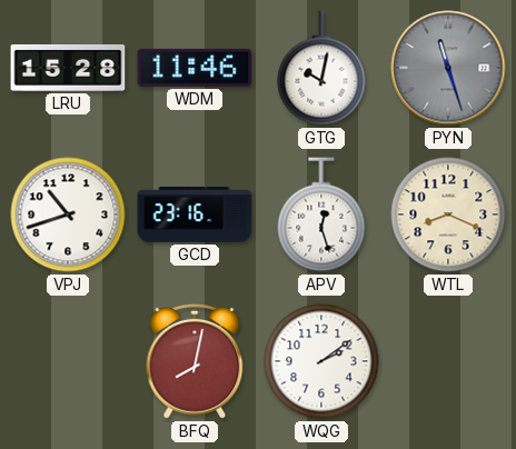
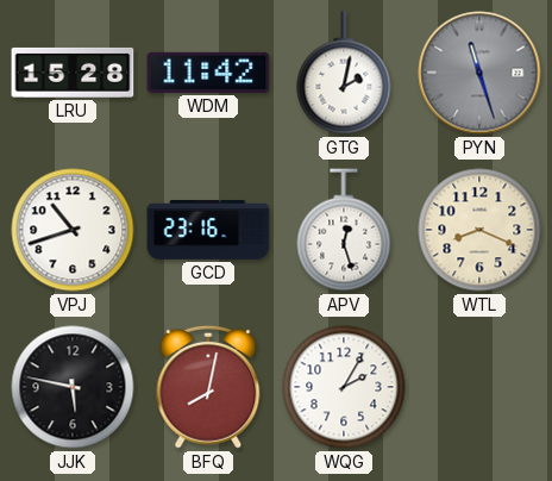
WDM: 11:46 -> 11:42
GTG: 10:02 -> 2:02
JJK: none -> 5:47
WQG: 2:09 -> 2:05
